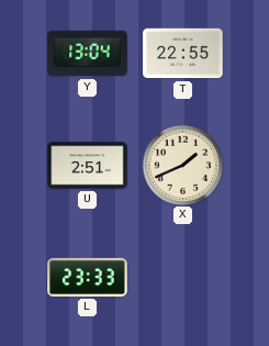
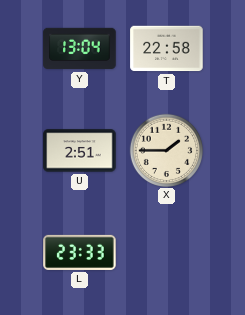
T: 22:55 -> 22:58
X: 1:41 -> 1:45
